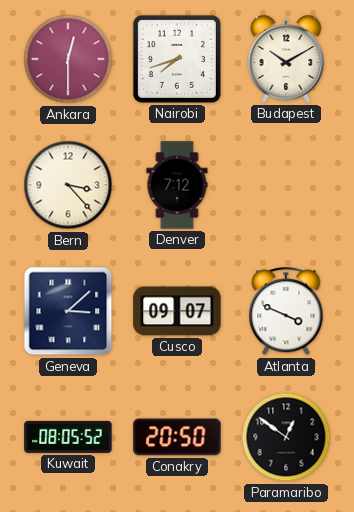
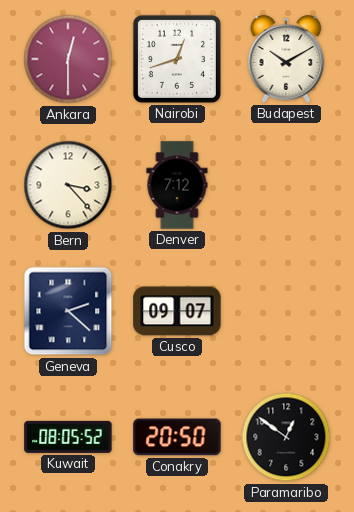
Nairobi: 7:42 -> 12:42
Geneva: 3:08 -> 2:22
Atlanta: 3:49 -> none
